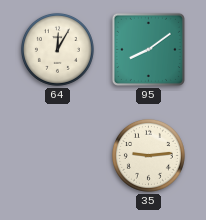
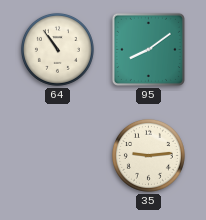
64: 12:05 -> 10:54
